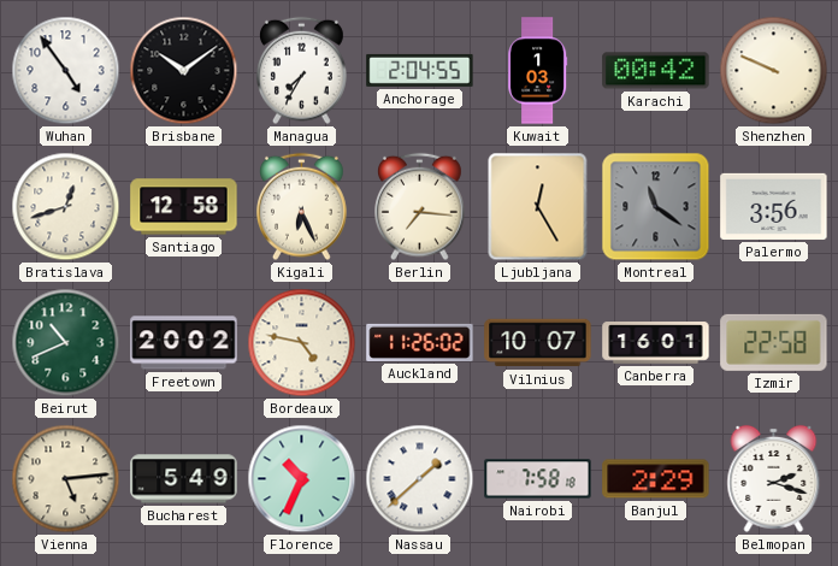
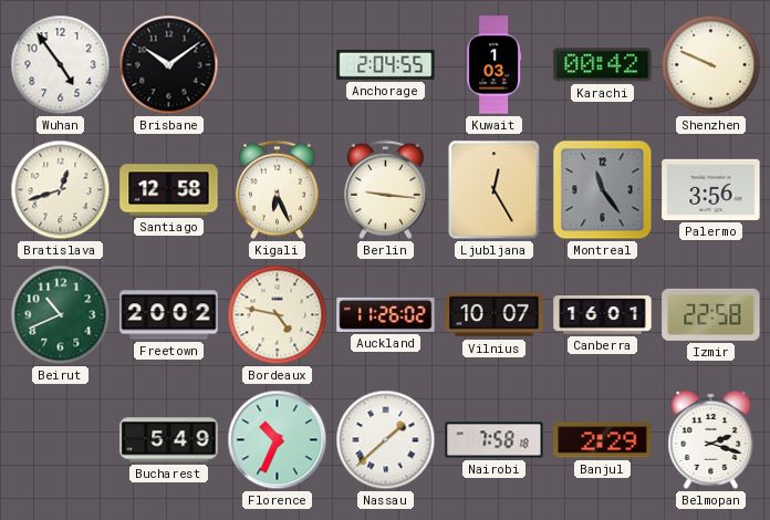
Managua: 7:35 -> none
Berlin: 7:16 -> 9:16
Montreal: 11:21 -> 11:24
Vienna: 5:14 -> none
